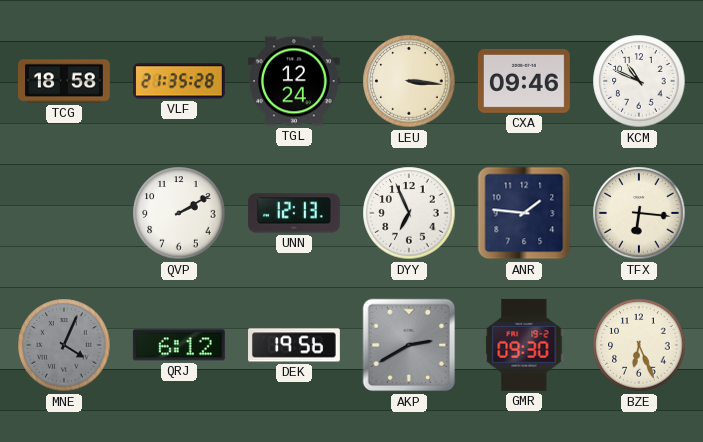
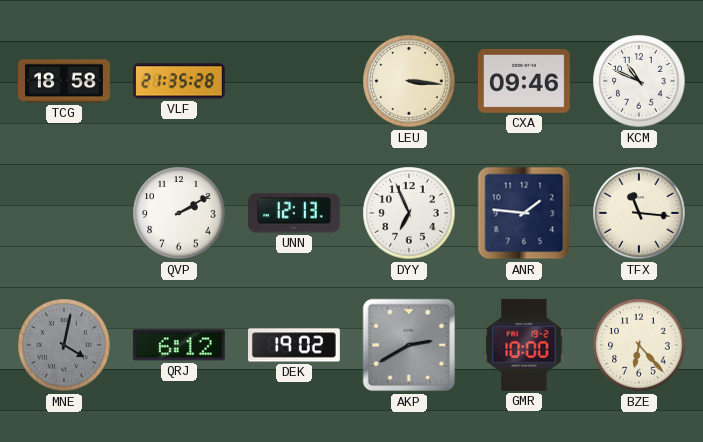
TGL: 12:24 -> none
TFX: 6:16 -> 11:16
MNE: 4:04 -> 4:02
DEK: 19:56 -> 19:02
GMR: 09:30 -> 10:00
BZE: 6:26 -> 6:23
